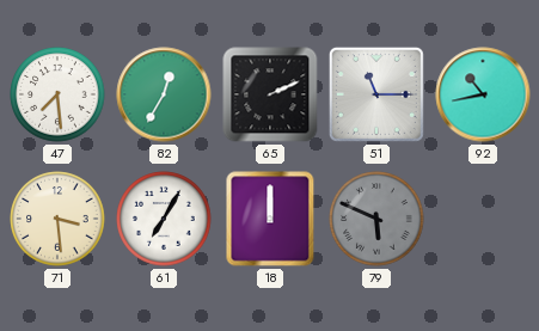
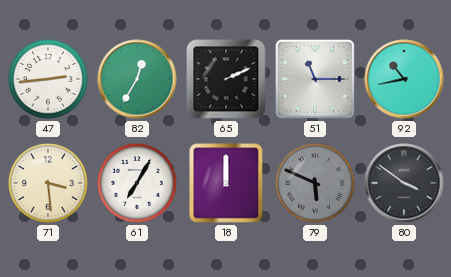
47: 7:29 -> 2:44
80: none -> 3:51
